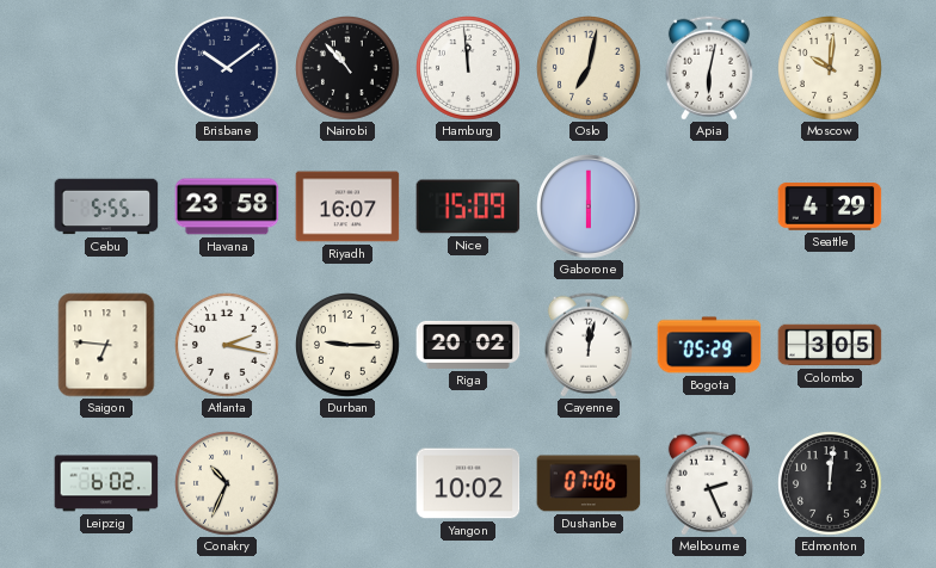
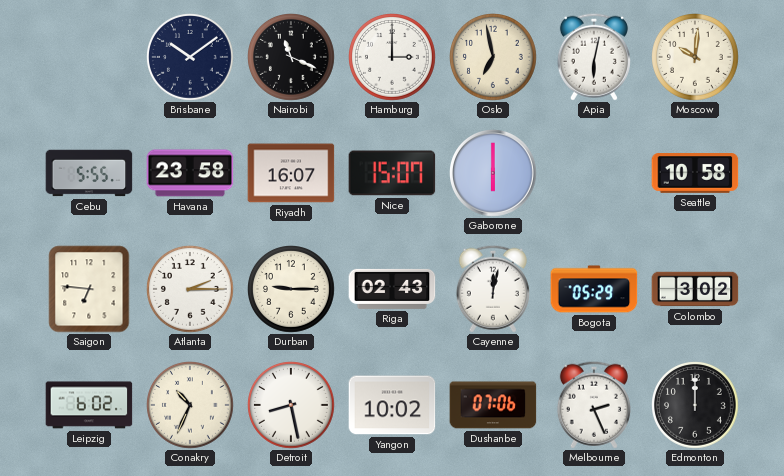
Nairobi: 10:53 -> 11:19
Hamburg: 11:59 -> 3:00
Oslo: 7:02 -> 6:58
Nice: 15:09 -> 15:07
Seattle: 4:29 -> 10:58
Atlanta: 2:17 -> 2:15
Riga: 20:02 -> 02:43
Colombo: 3:05 -> 3:02
Detroit: none -> 8:28
Edmonton: 12:01 -> 12:00
